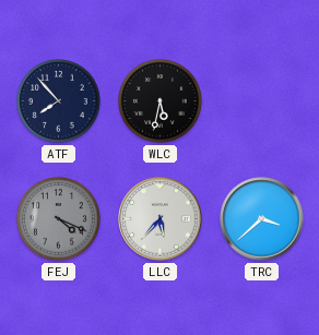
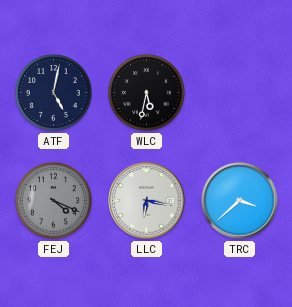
ATF: 7:53 -> 5:02
LLC: 5:37 -> 6:17
